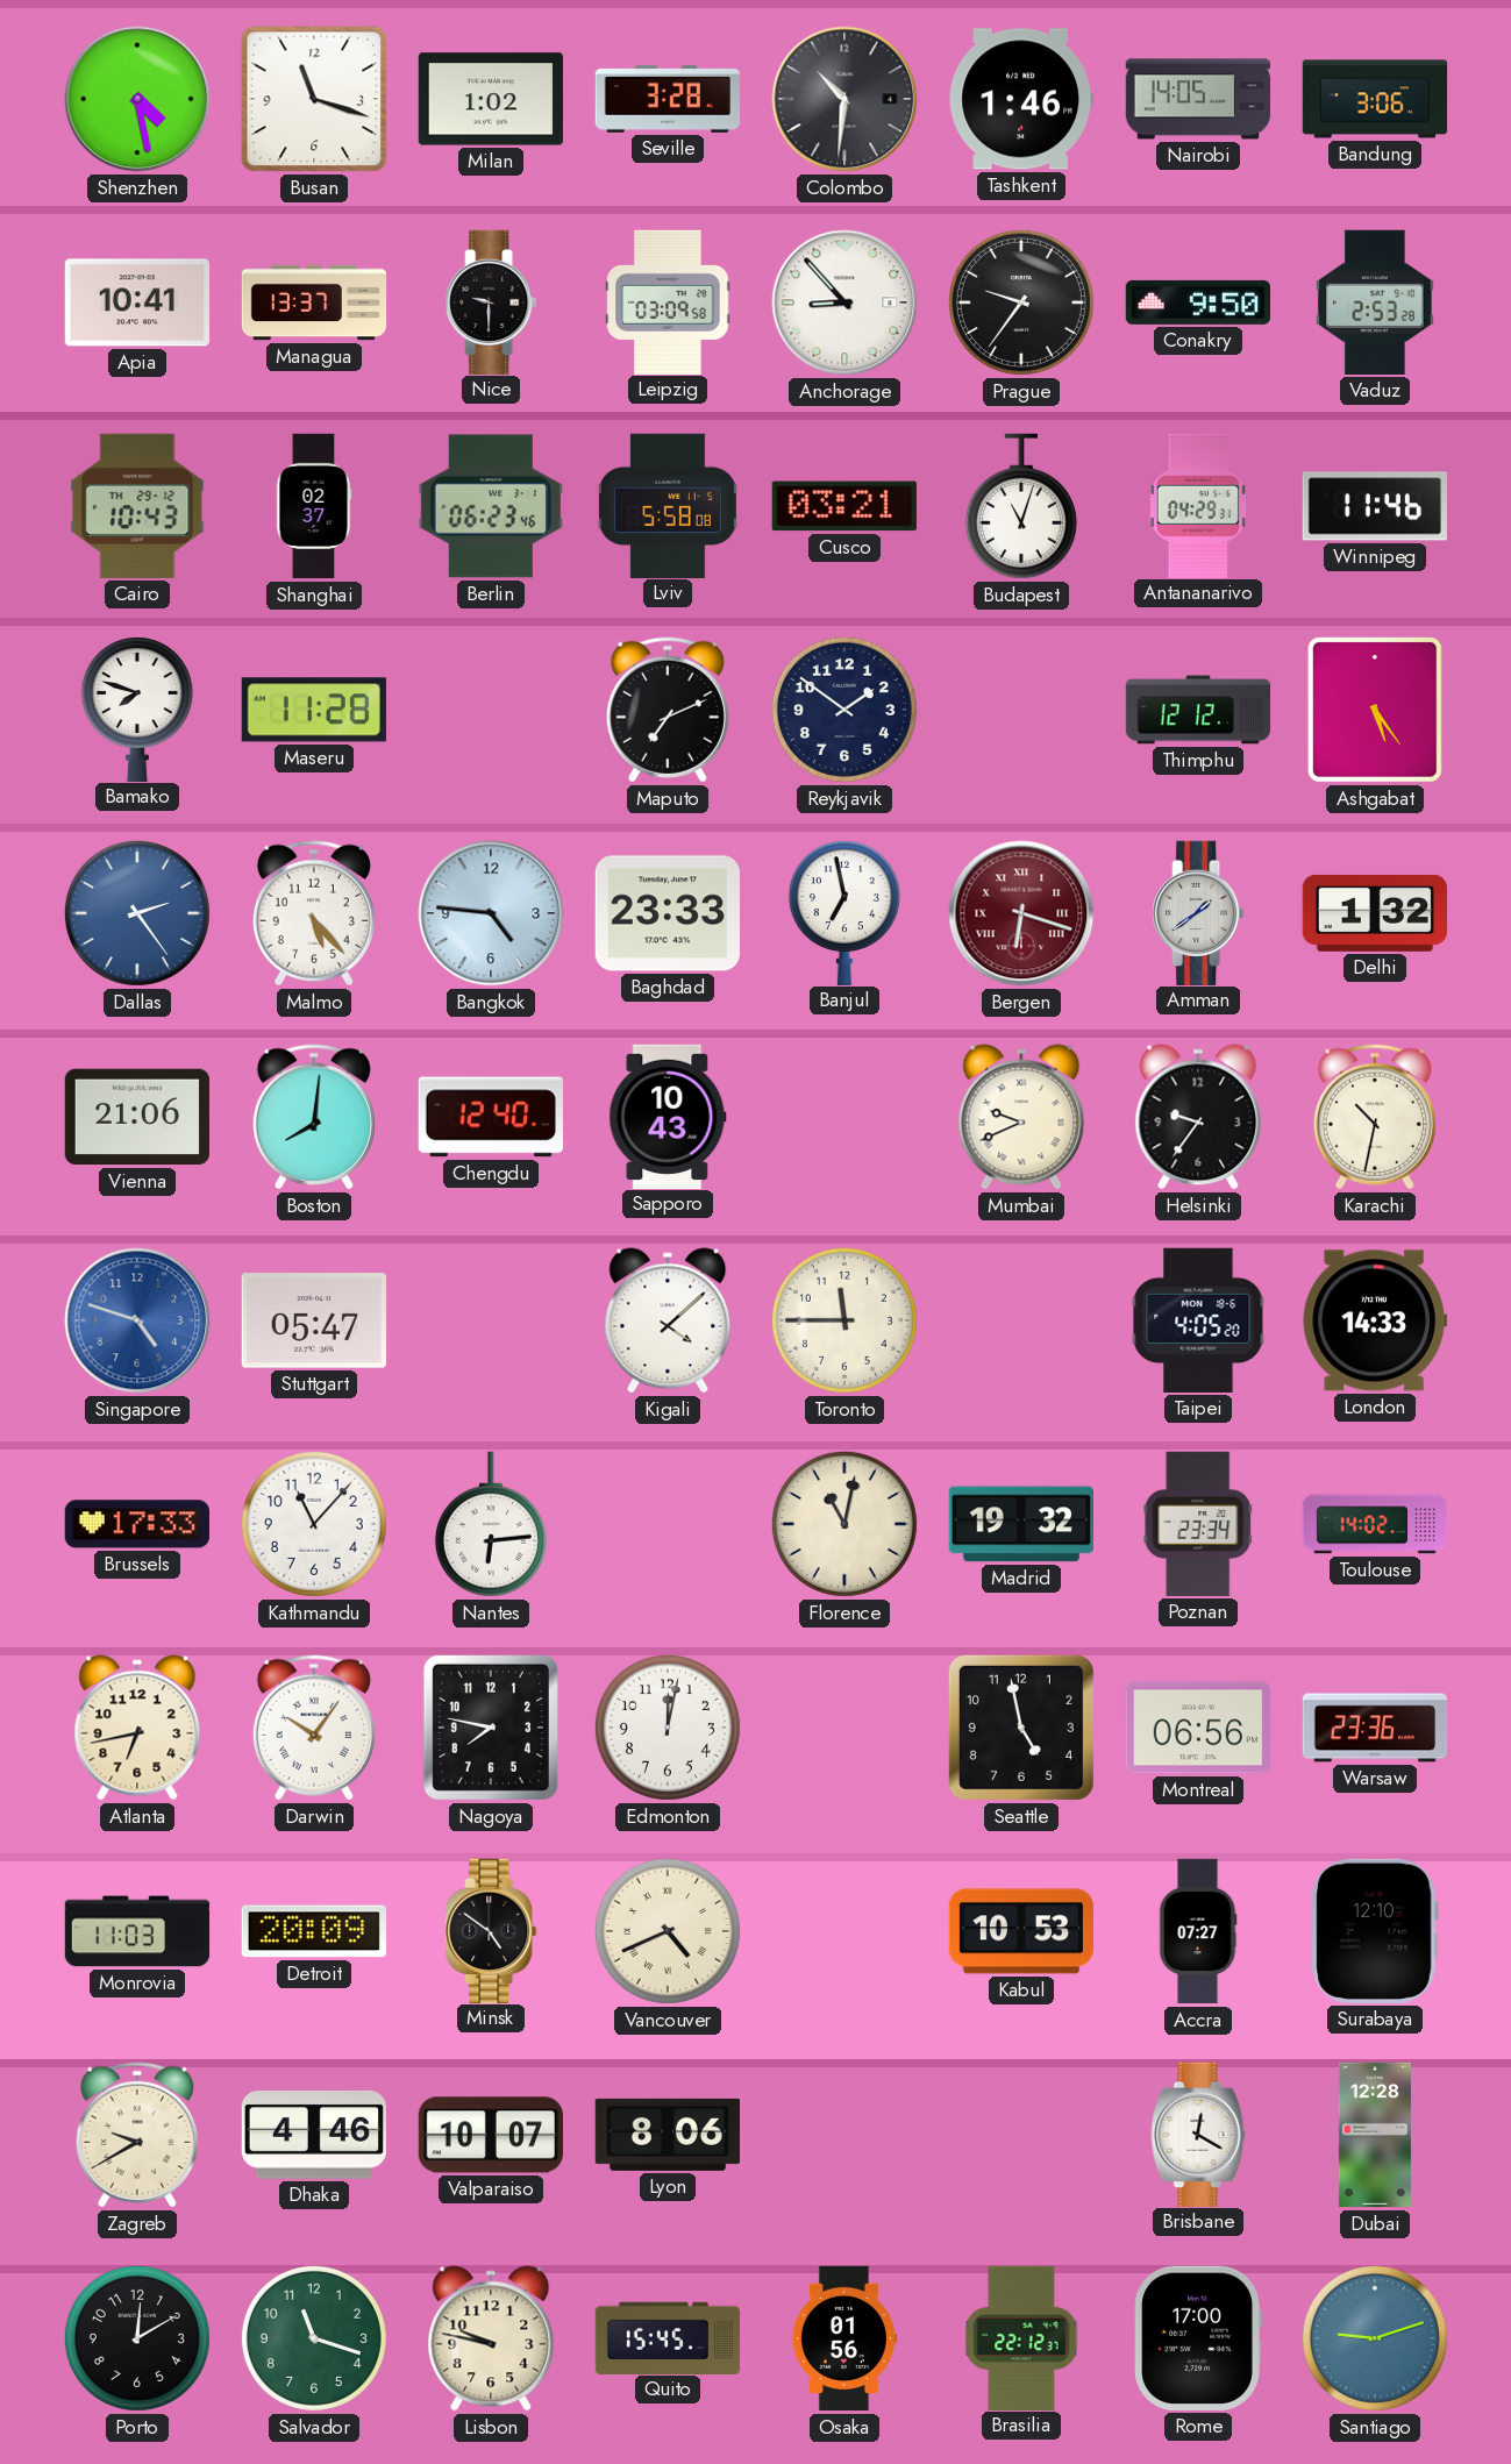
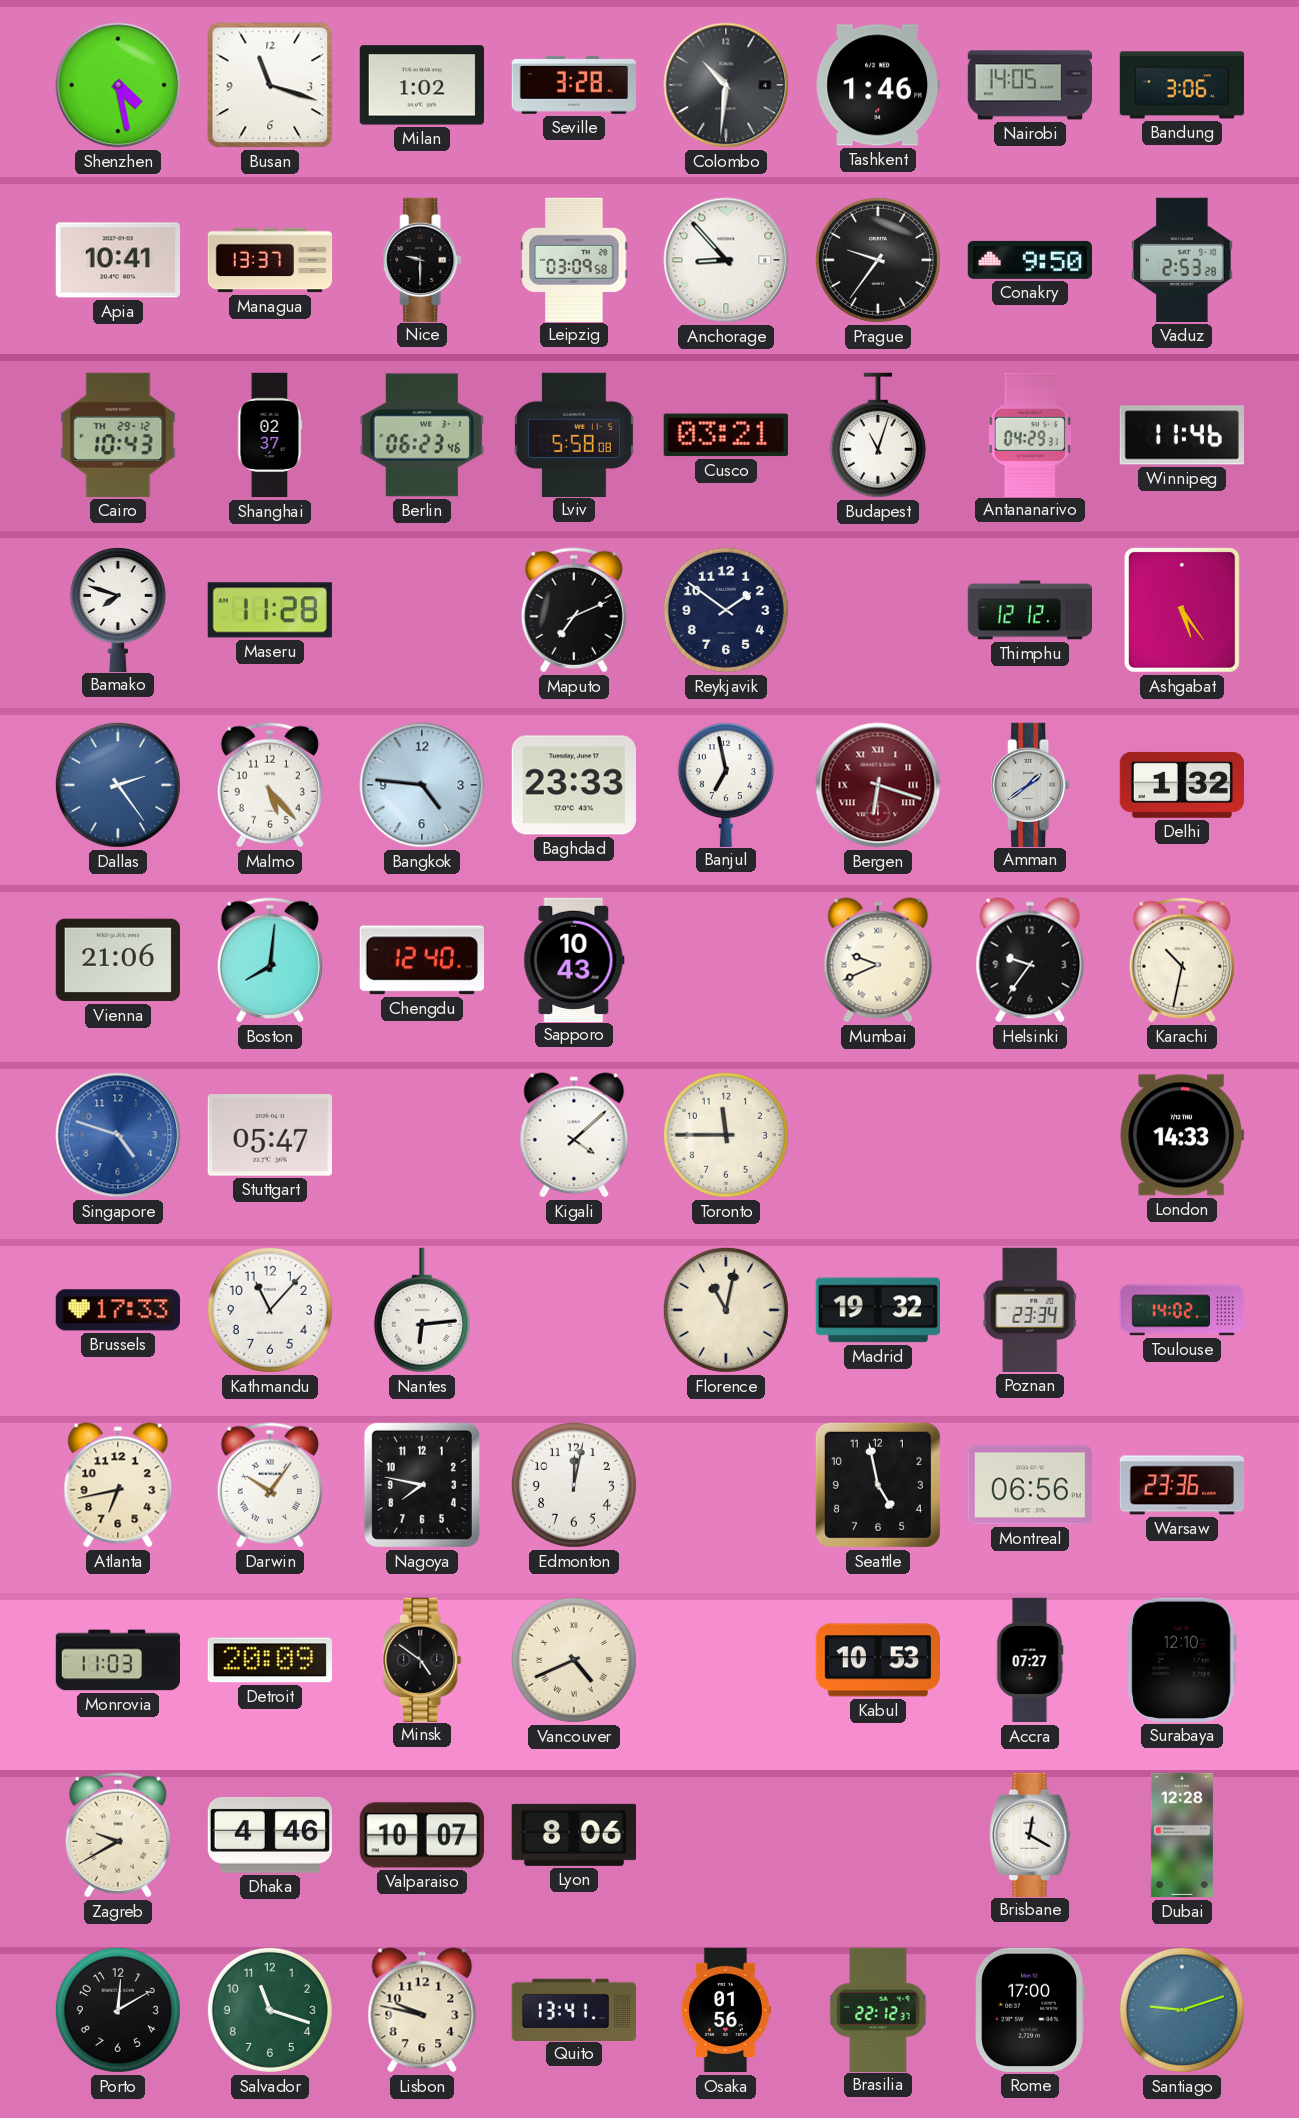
Taipei: 4:05 -> none
Quito: 15:45 -> 13:41
